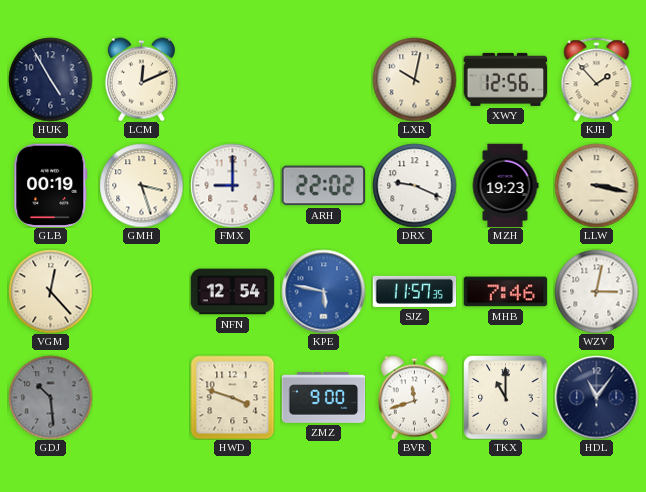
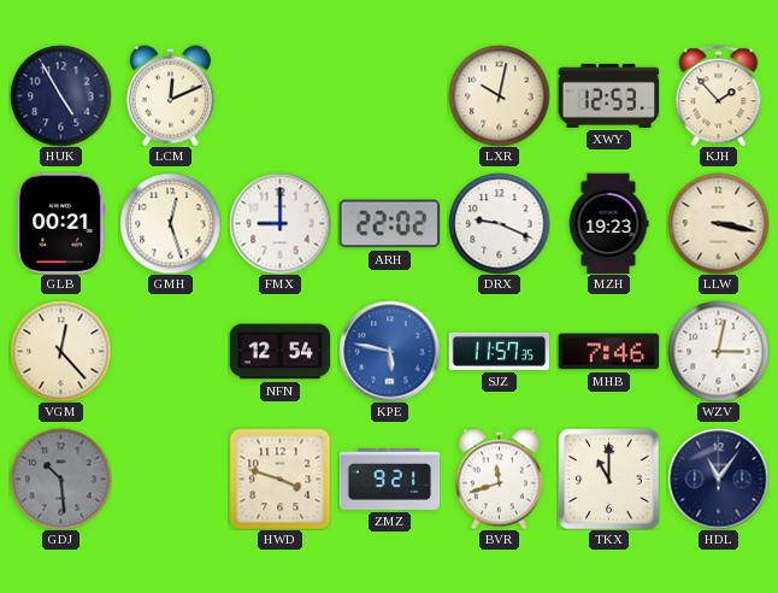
XWY: 12:56 -> 12:53
GLB: 00:19 -> 00:21
GMH: 3:27 -> 12:27
ZMZ: 9:00 -> 9:21
